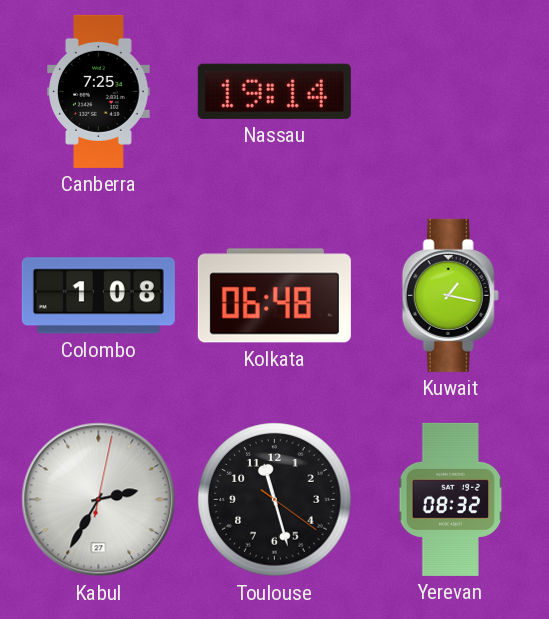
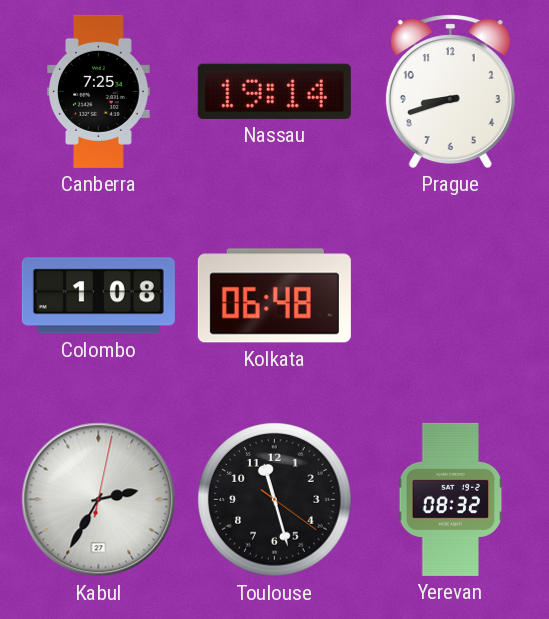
Prague: none -> 8:42
Kuwait: 1:17 -> none
